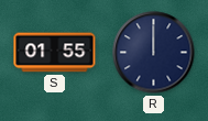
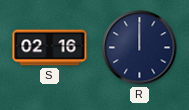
S: 01:55 -> 02:16
